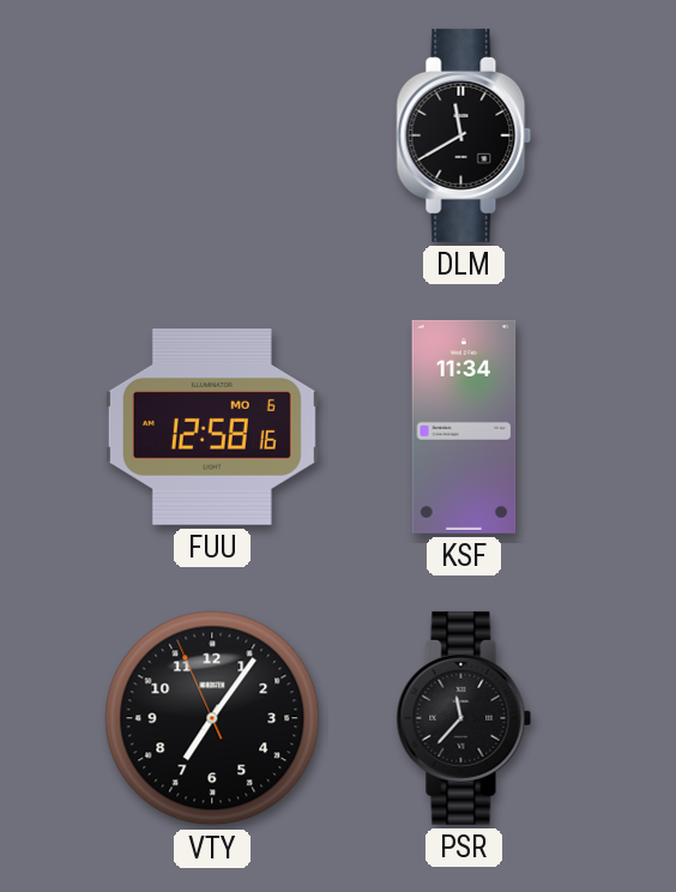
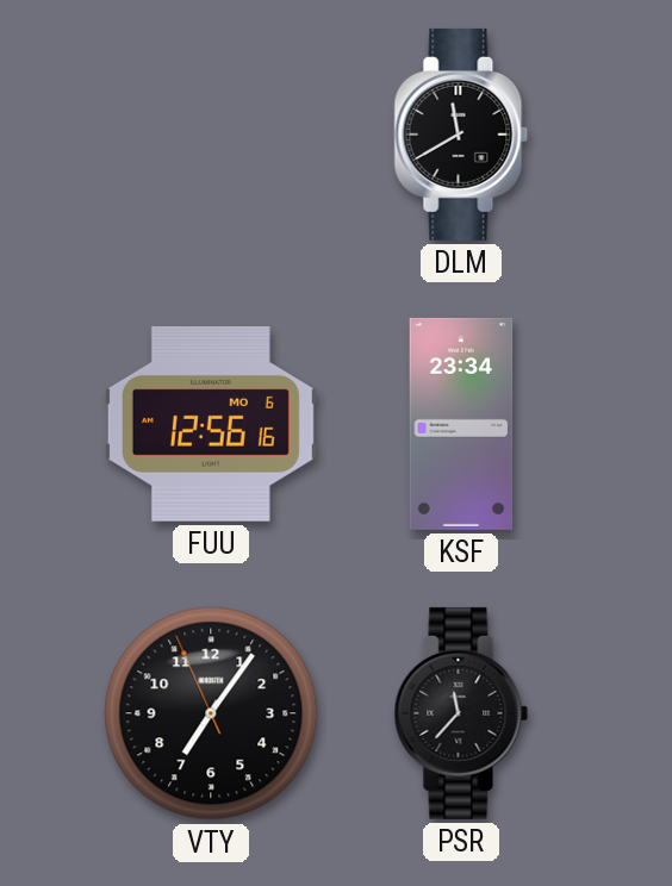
FUU: 12:58 -> 12:56
KSF: 11:34 -> 23:34
